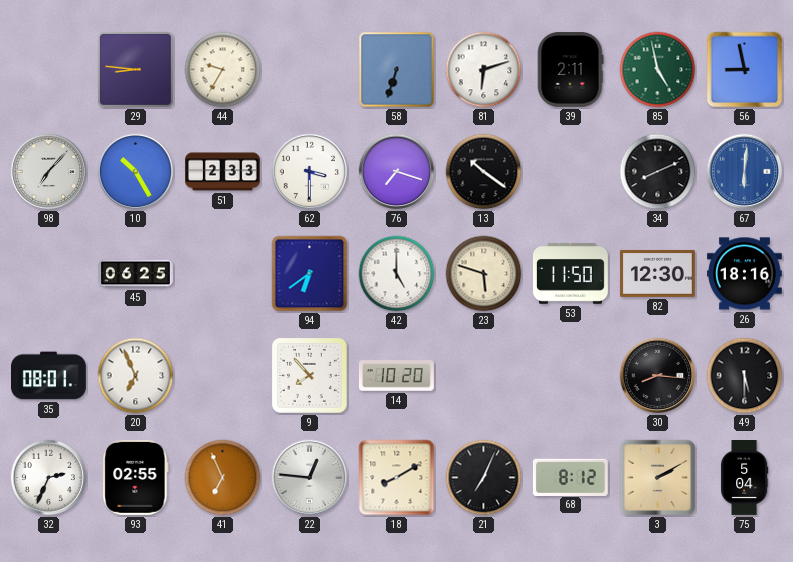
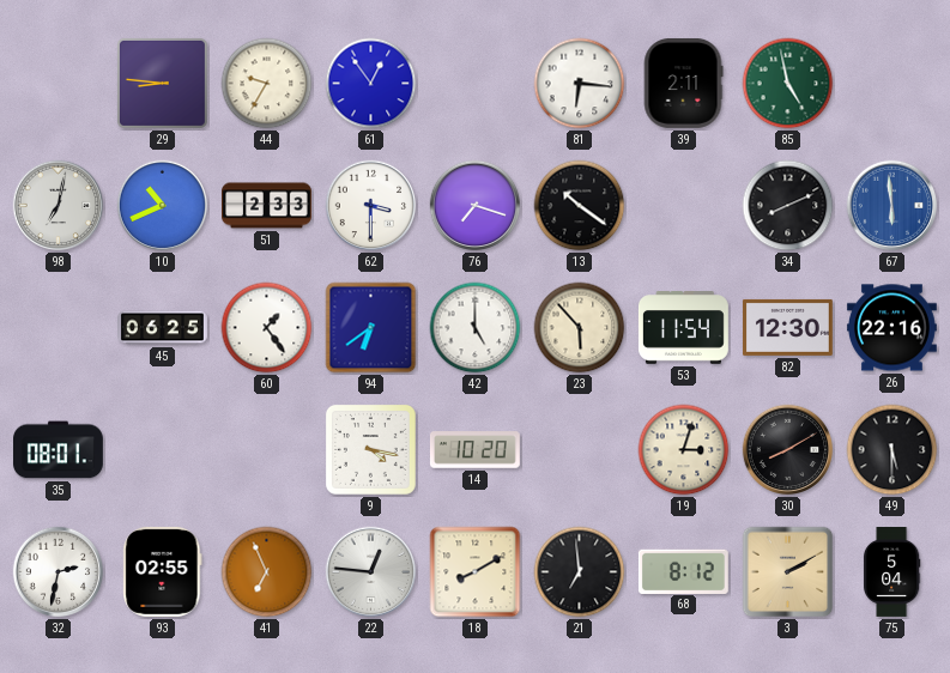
61: none -> 12:54
58: 6:33 -> none
81: 6:12 -> 6:16
56: 8:58 -> none
98: 7:07 -> 7:02
10: 10:25 -> 10:41
67: 6:01 -> 5:59
60: none -> 1:24
23: 5:48 -> 5:53
53: 11:50 -> 11:54
26: 18:16 -> 22:16
20: 6:56 -> none
9: 7:53 -> 4:17
19: none -> 3:03
30: 8:16 -> 8:10
32: 2:34 -> 2:32
21: 7:04 -> 6:59
